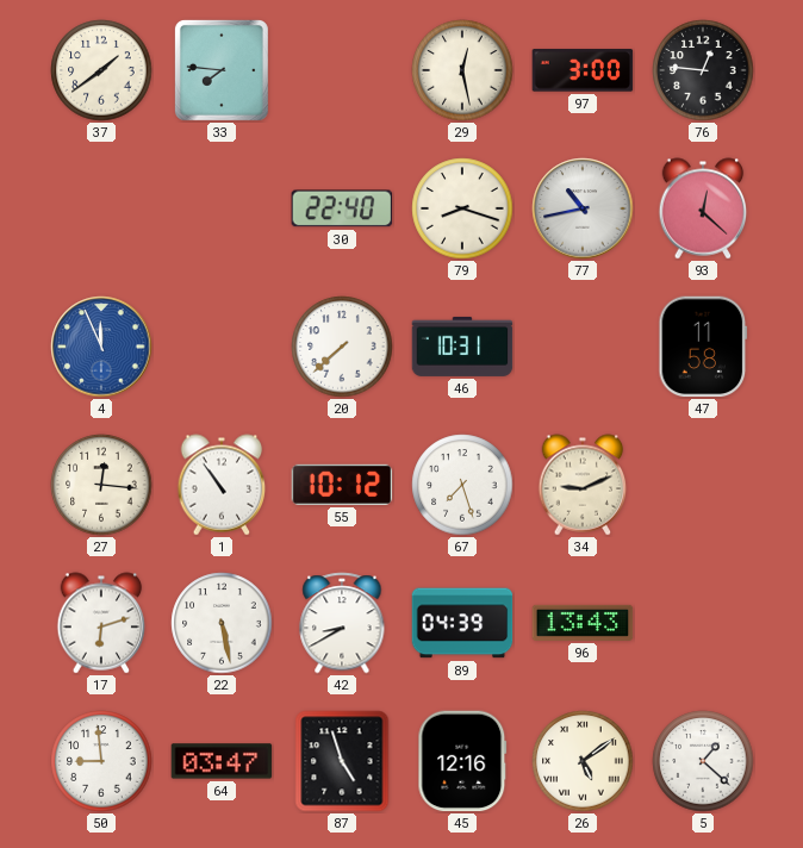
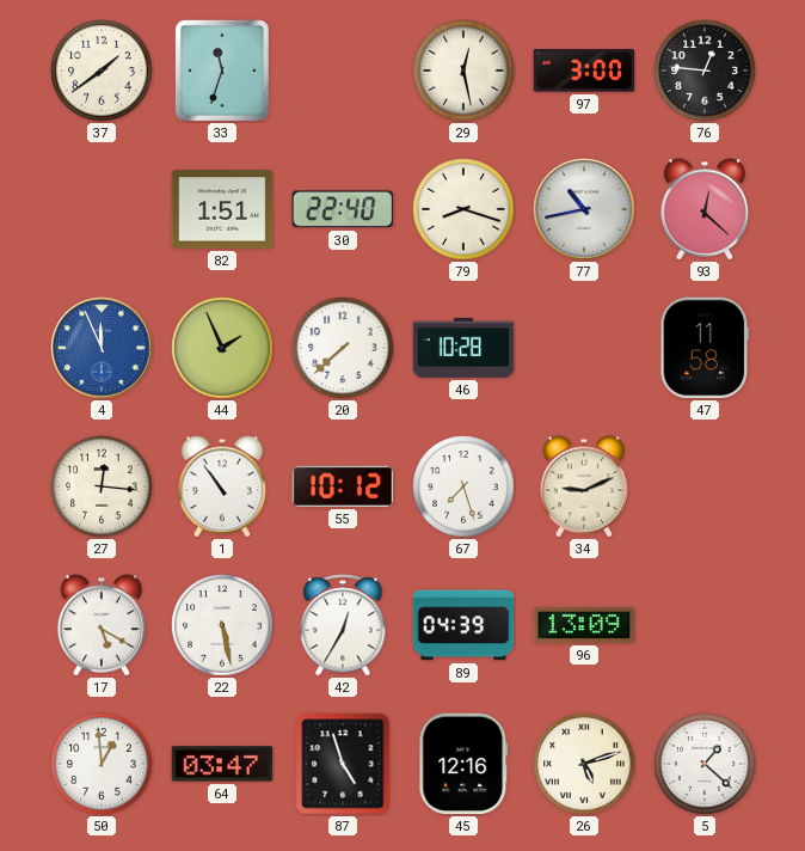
33: 7:46 -> 11:33
82: none -> 1:51
44: none -> 1:56
46: 10:31 -> 10:28
17: 6:12 -> 5:20
42: 8:40 -> 12:35
96: 13:43 -> 13:09
50: 8:59 -> 12:59
26: 5:09 -> 5:12
